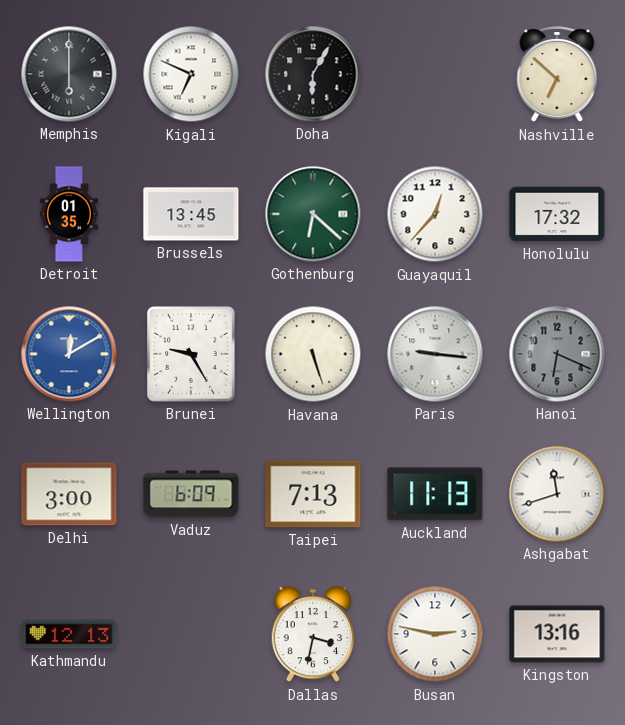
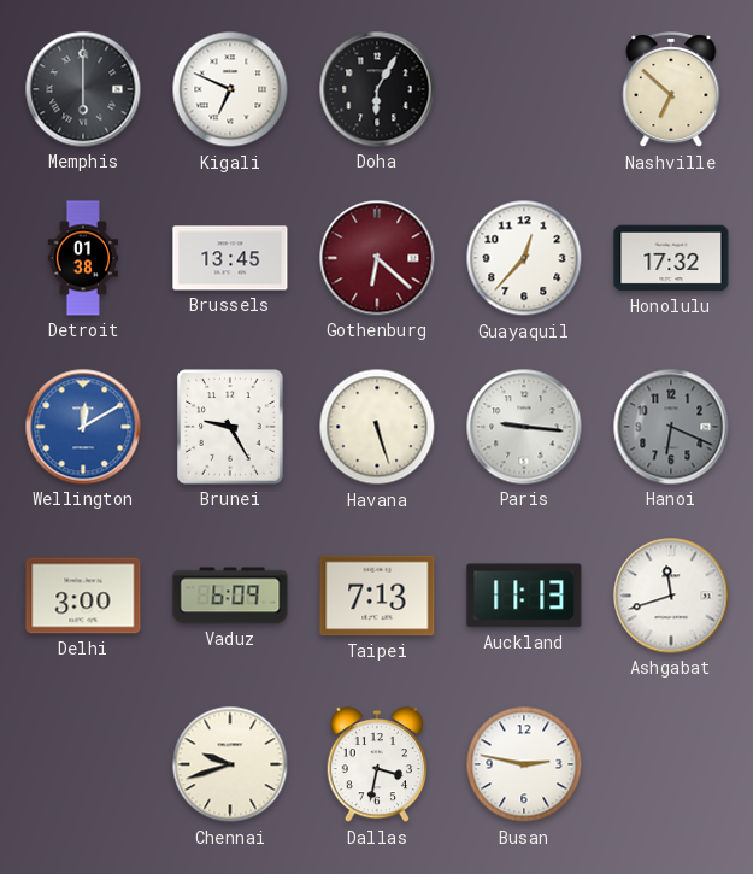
Detroit: 01:35 -> 01:38
Gothenburg dial: green -> burgundy
Kathmandu: 12:13 -> none
Chennai: none -> 9:42
Kingston: 13:16 -> none
